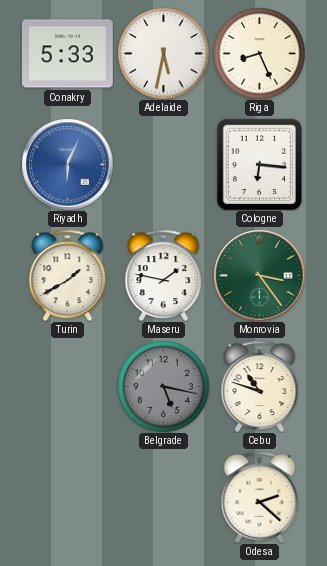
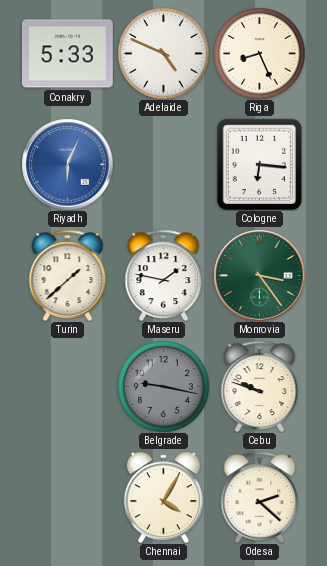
Adelaide: 5:32 -> 4:49
Turin: 1:40 -> 1:38
Belgrade: 5:17 -> 9:17
Cebu: 10:48 -> 9:48
Chennai: none -> 4:05
